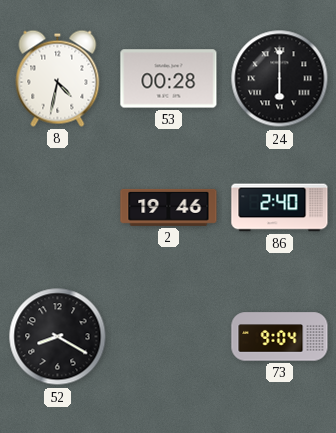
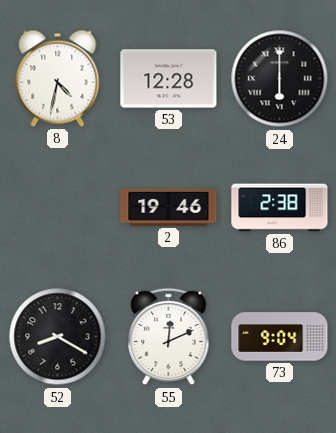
53: 00:28 -> 12:28
86: 2:40 -> 2:38
55: none -> 12:11
